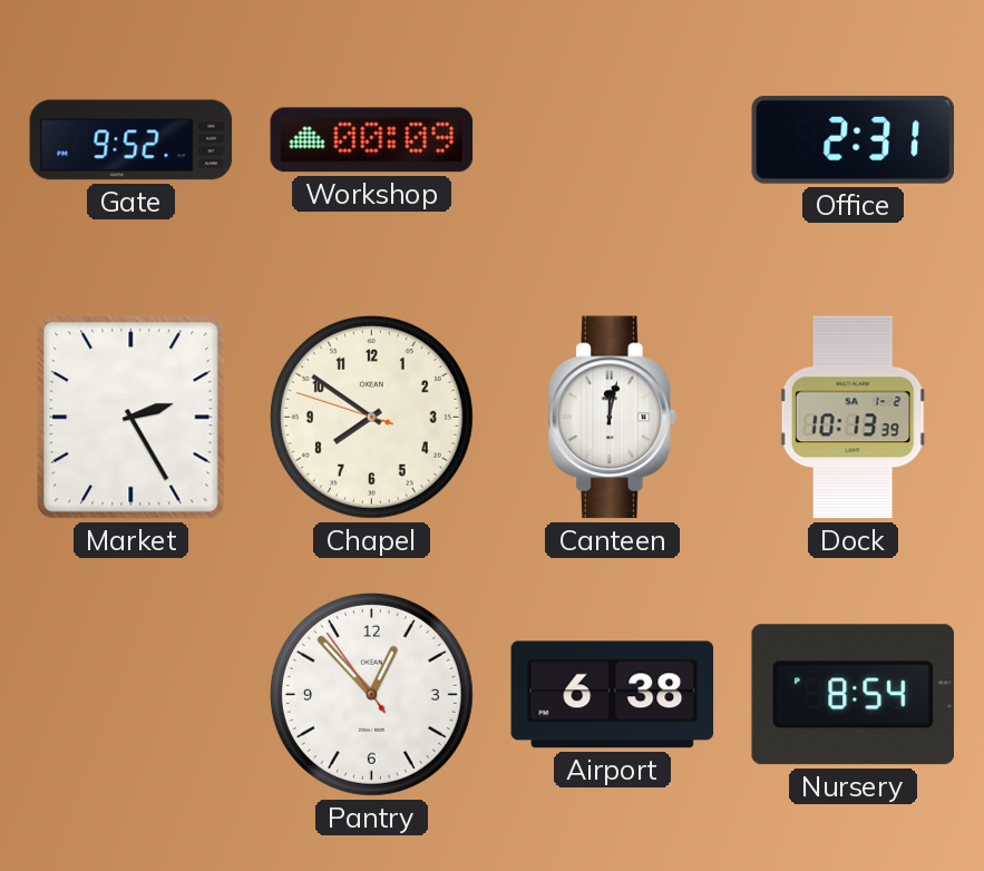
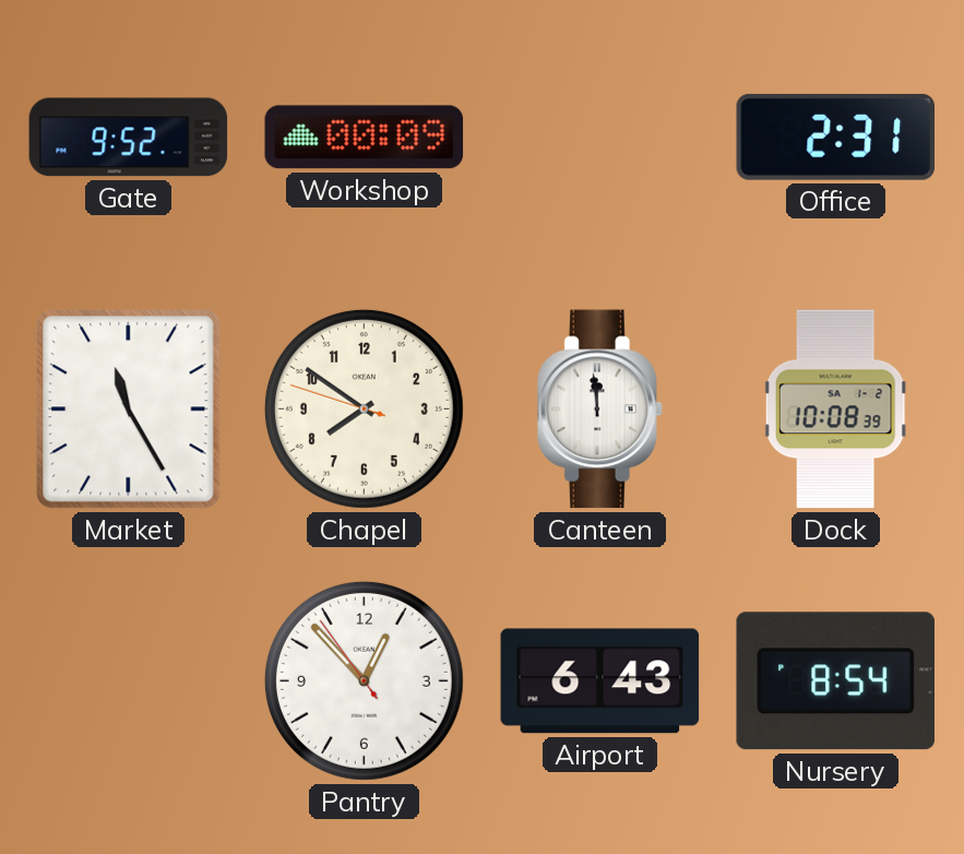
Market: 2:25 -> 11:25
Canteen: 12:02 -> 11:59
Dock: 10:13 -> 10:08
Airport: 6:38 -> 6:43
